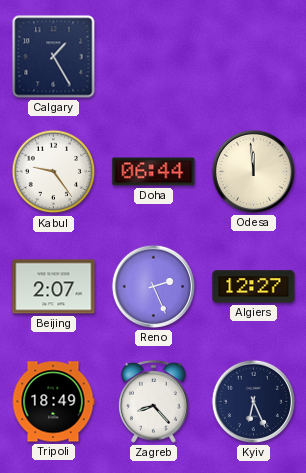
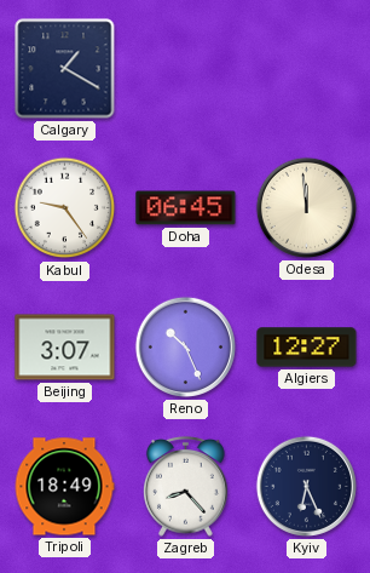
Calgary: 1:25 -> 1:20
Doha: 06:44 -> 06:45
Beijing: 2:07 -> 3:07
Reno: 2:26 -> 10:26
